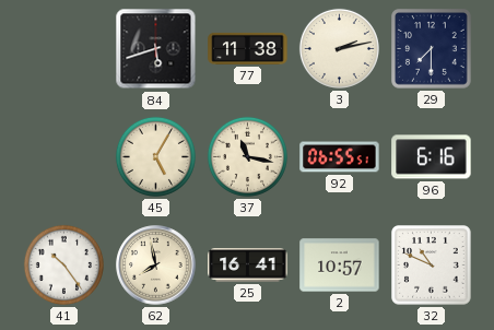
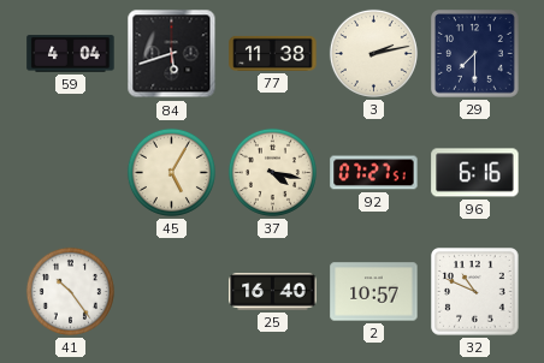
59: none -> 4:04
37: 11:17 -> 4:17
92: 06:55 -> 07:27
62: 7:58 -> none
25: 16:41 -> 16:40
